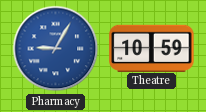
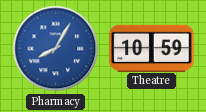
Pharmacy: 9:05 -> 8:05
